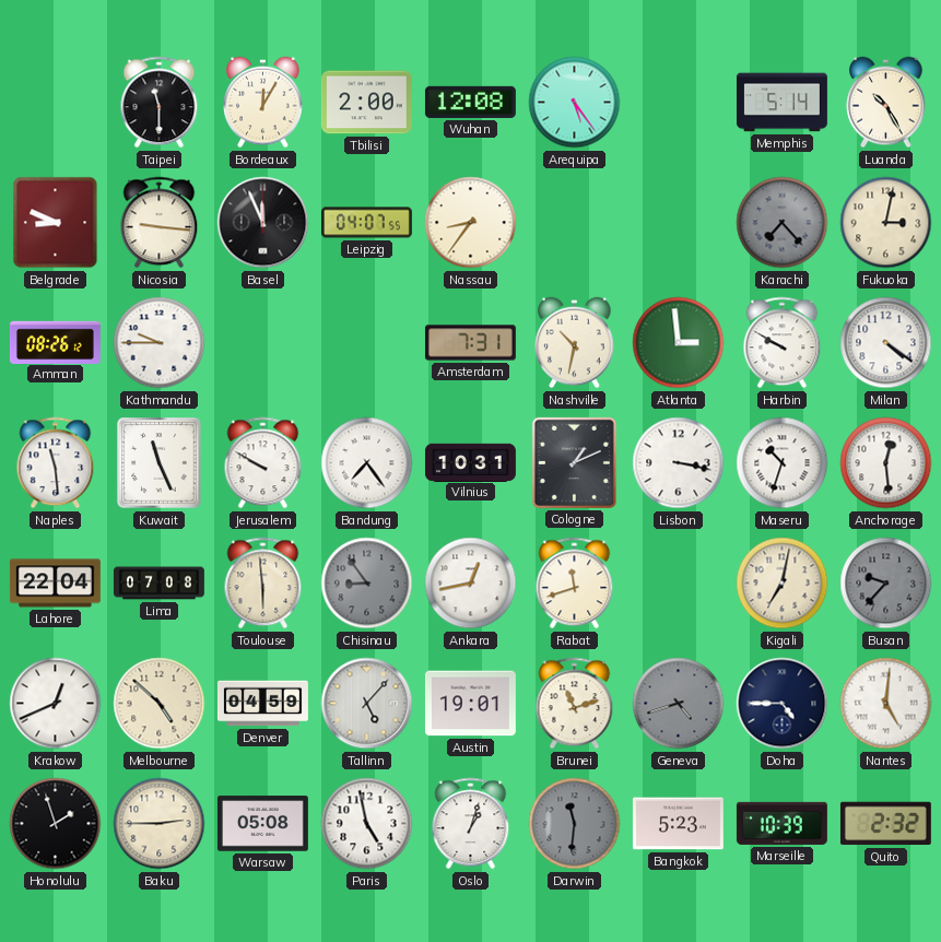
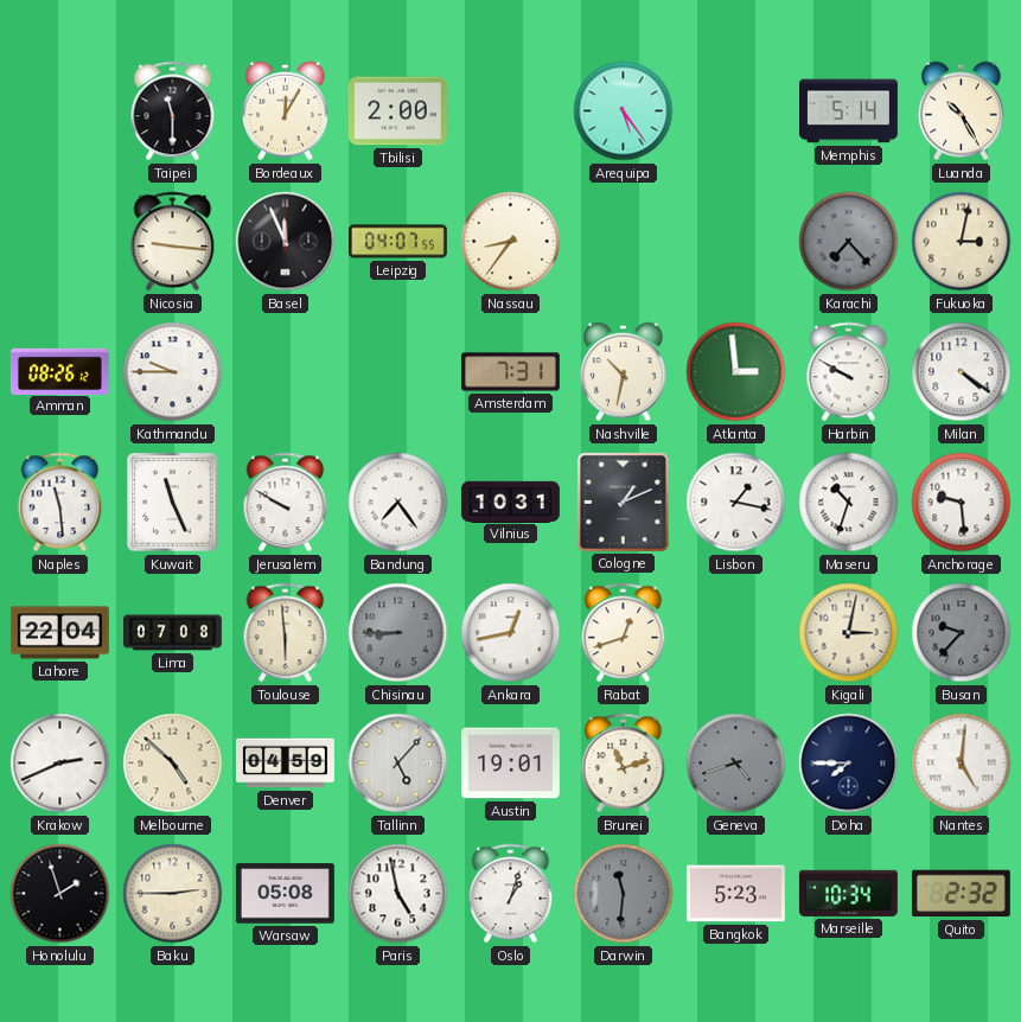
Wuhan: 12:08 -> none
Belgrade: 8:49 -> none
Lisbon: 3:17 -> 1:17
Anchorage: 12:29 -> 9:29
Chisinau: 8:54 -> 8:45
Rabat: 11:42 -> 12:42
Kigali: 7:02 -> 3:02
Krakow: 12:41 -> 2:41
Doha: 4:45 -> 7:45
Marseille: 10:39 -> 10:34
